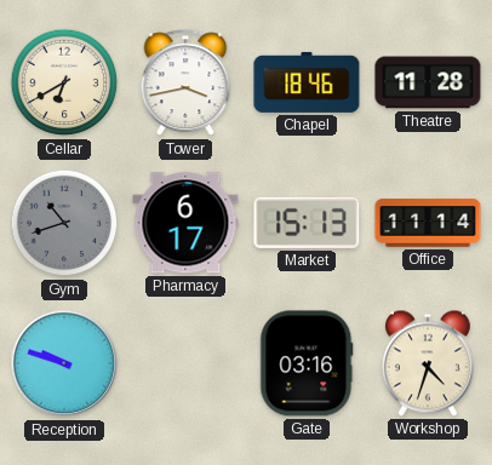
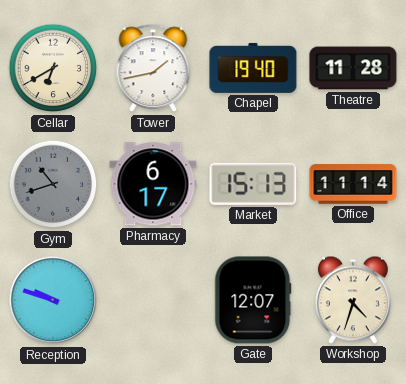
Tower: 3:43 -> 1:43
Chapel: 18:46 -> 19:40
Gate: 03:16 -> 12:07
